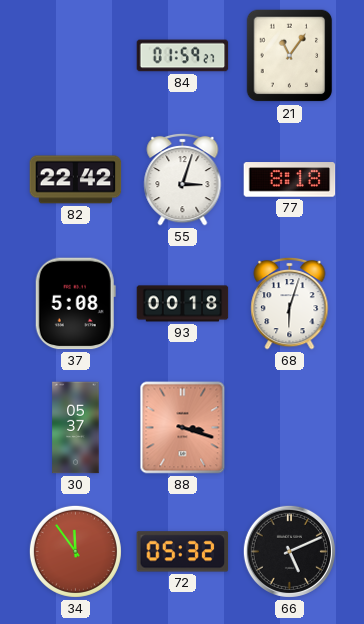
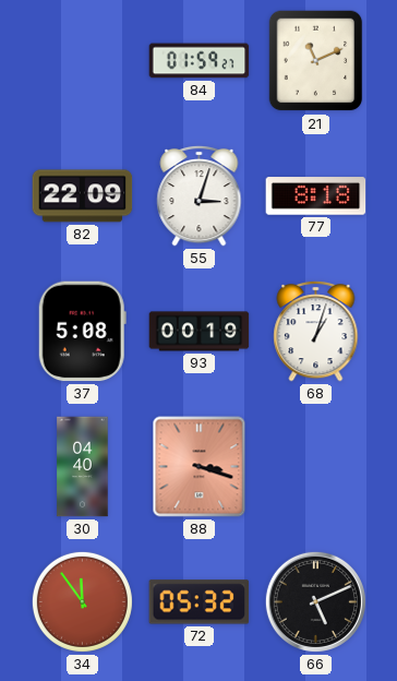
21: 11:06 -> 11:11
82: 22:42 -> 22:09
93: 00:18 -> 00:19
68: 6:03 -> 1:03
30: 05:37 -> 04:40
